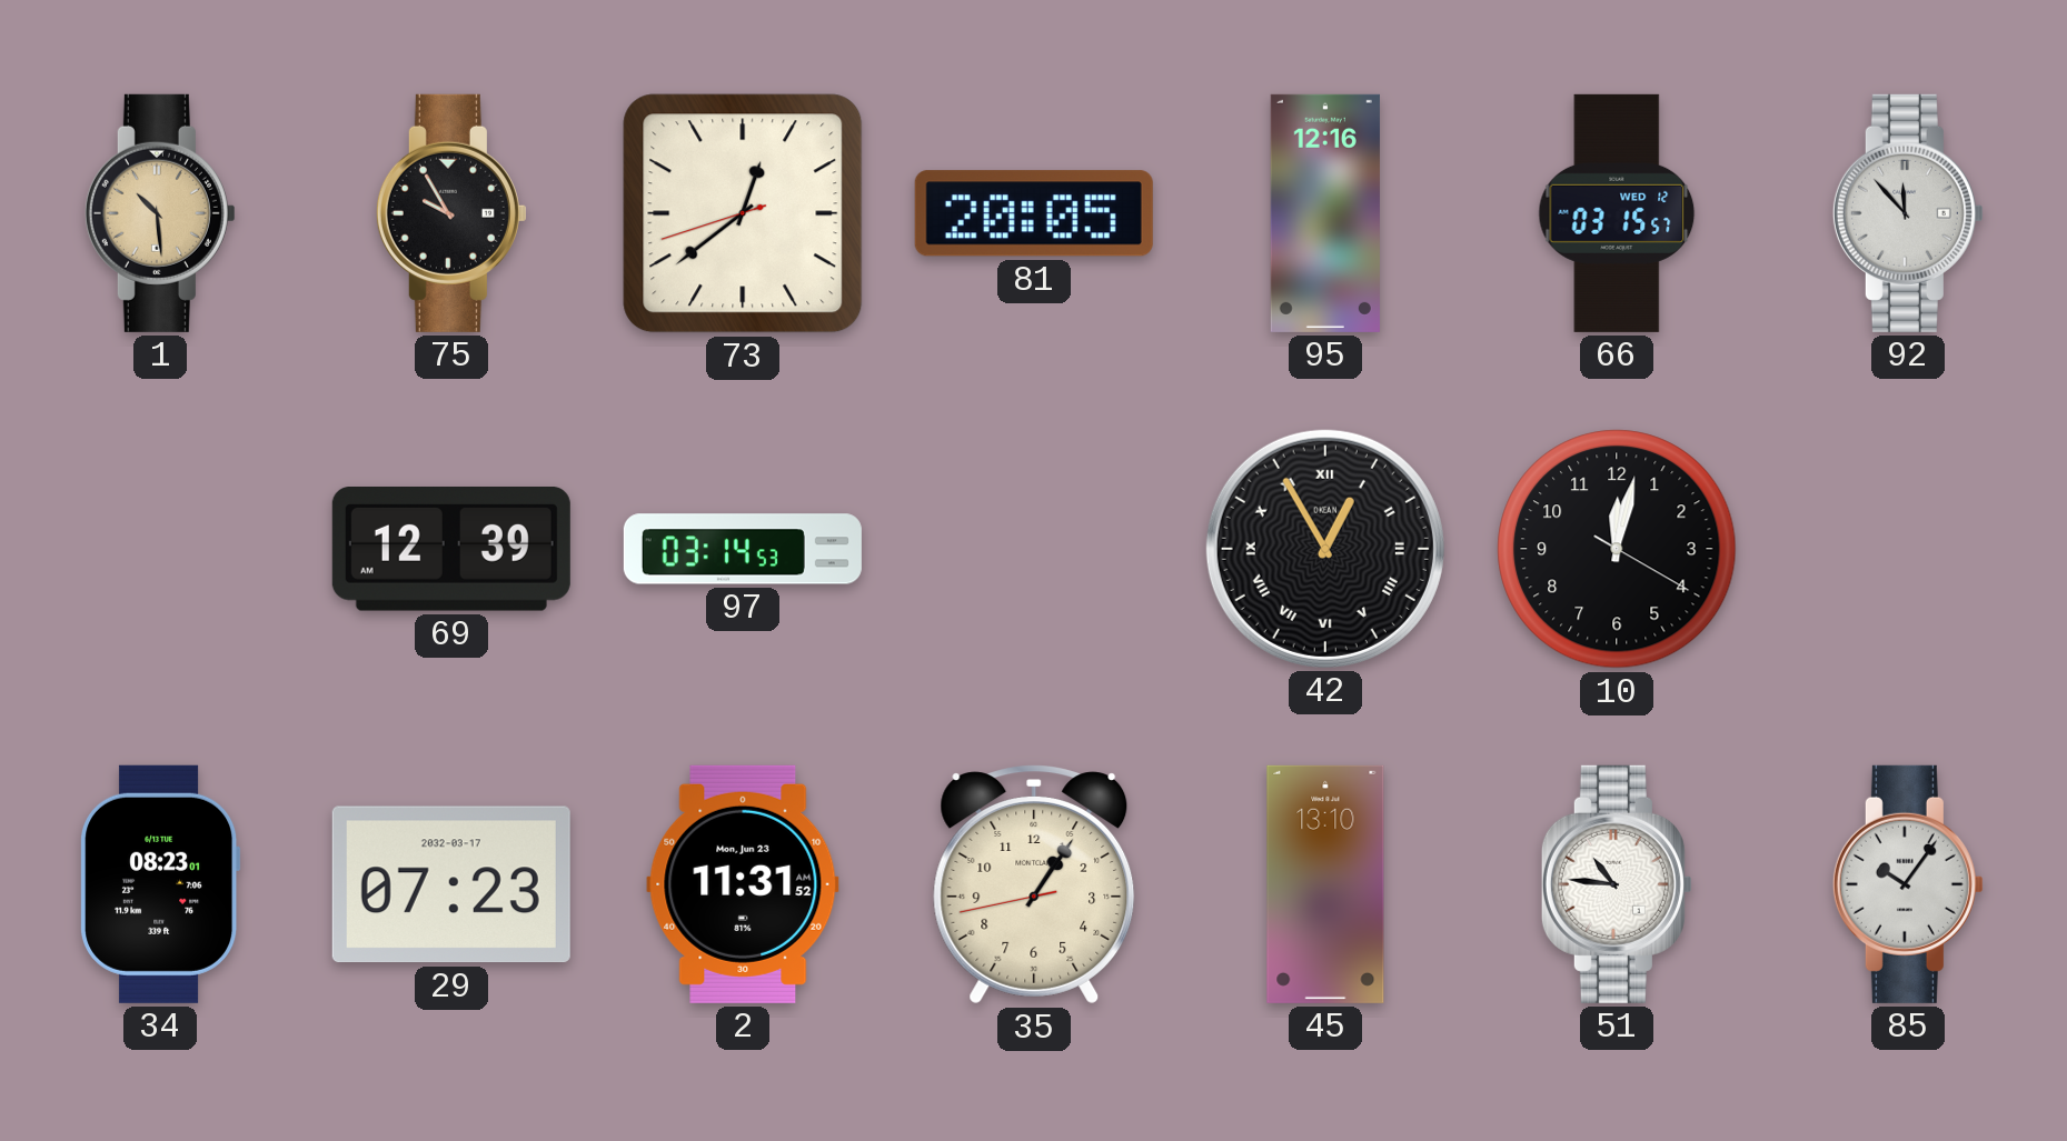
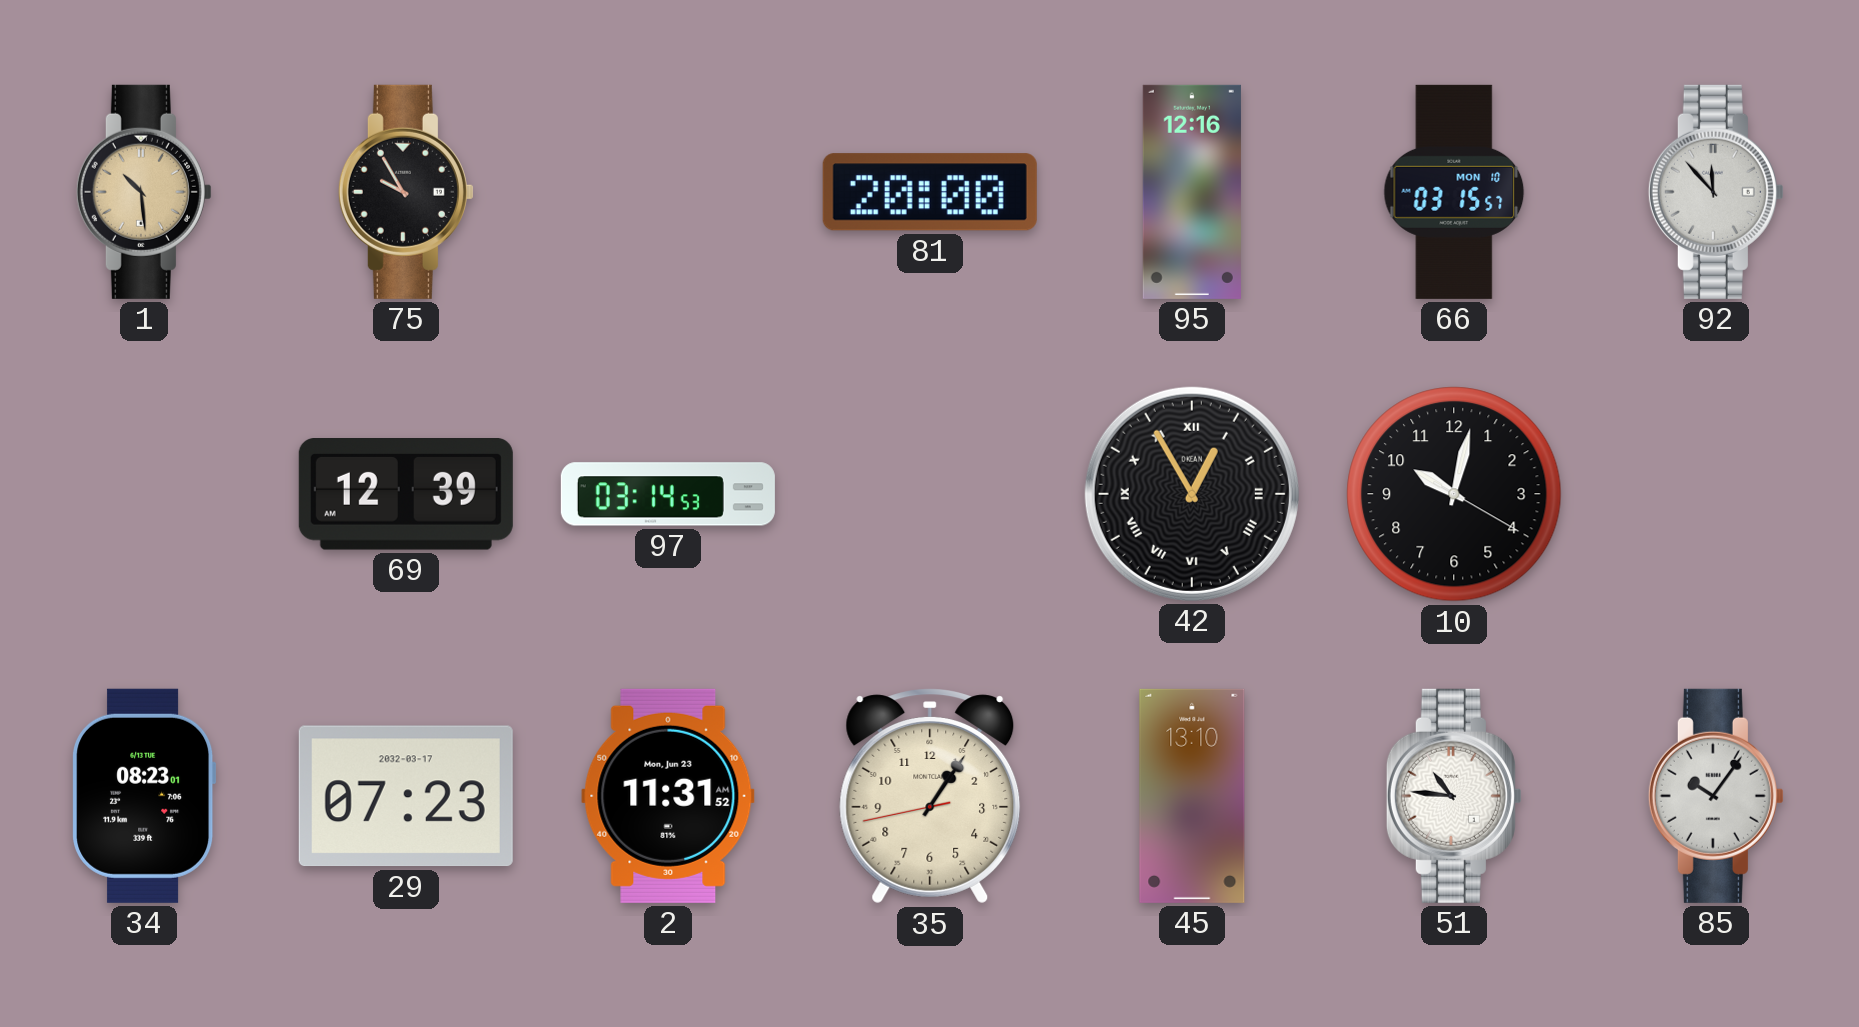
73: 12:38 -> none
81: 20:05 -> 20:00
66 date: WED 12 -> MON 10
10: 12:02 -> 10:02
